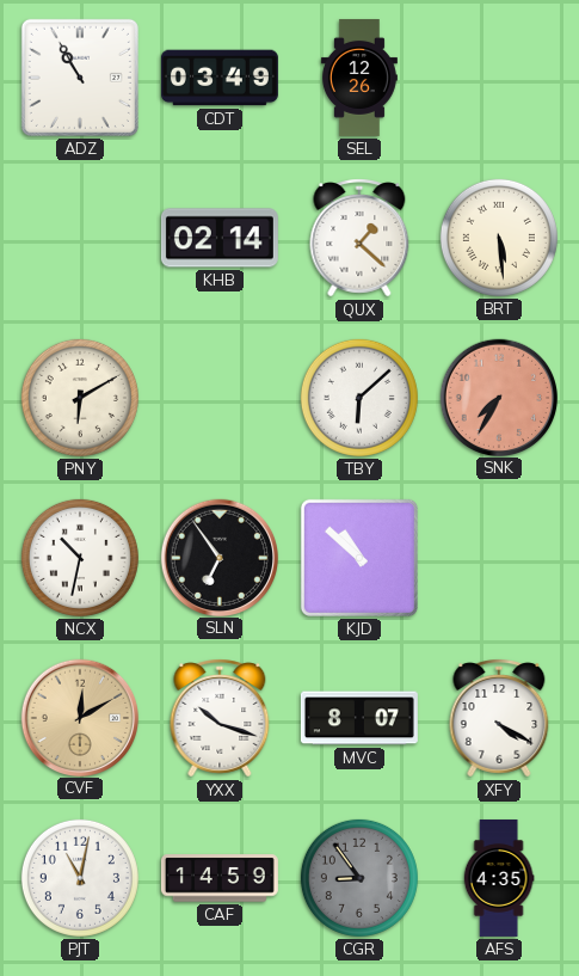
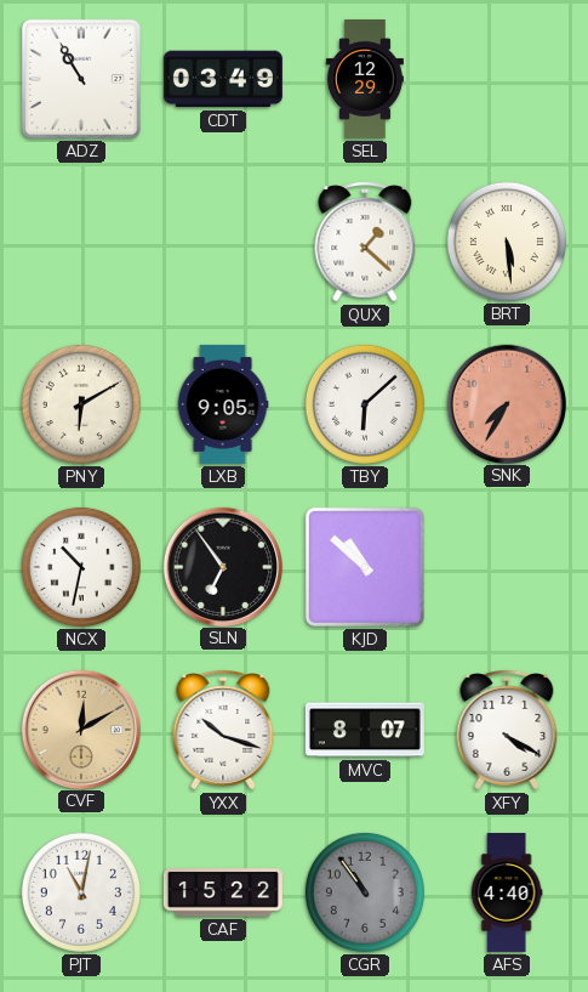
SEL: 12:26 -> 12:29
KHB: 02:14 -> none
LXB: none -> 9:05
CAF: 14:59 -> 15:22
CGR: 8:54 -> 10:54
AFS: 4:35 -> 4:40
